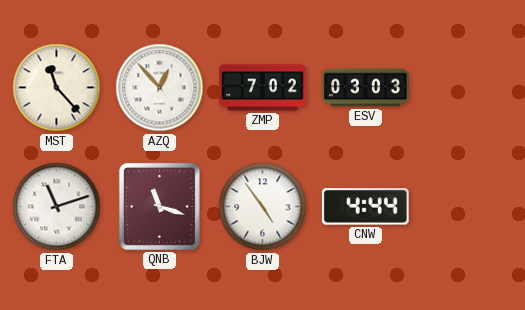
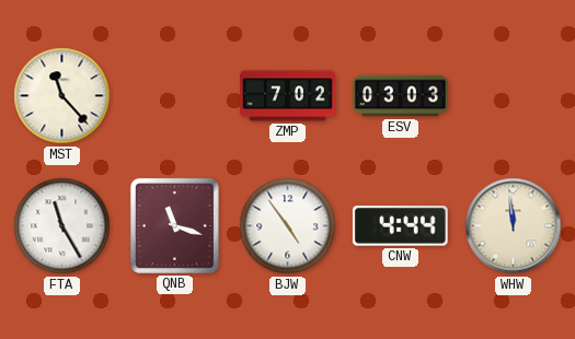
AZQ: 12:53 -> none
FTA: 11:12 -> 11:25
WHW: none -> 11:59
